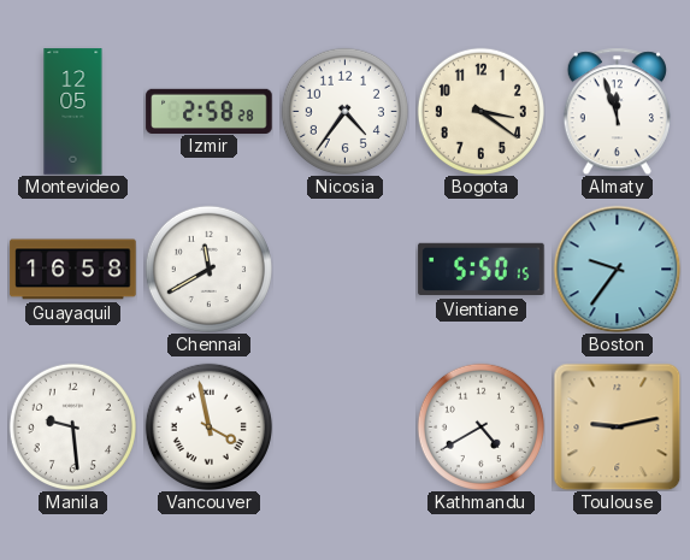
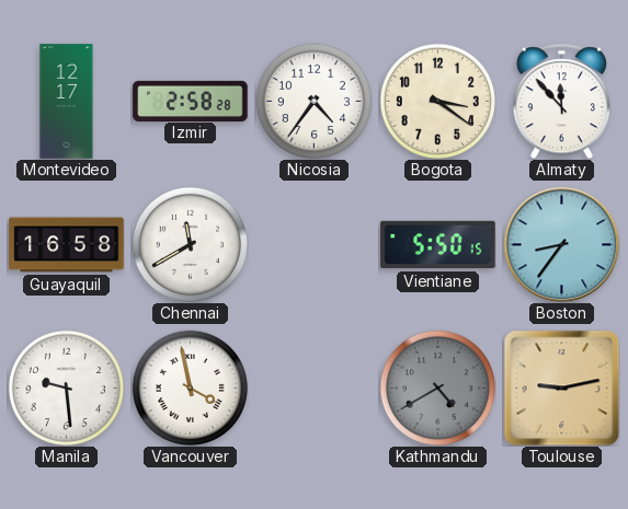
Montevideo: 12:05 -> 12:17
Almaty: 11:57 -> 11:53
Boston: 9:36 -> 8:36
Kathmandu dial: white -> grey
